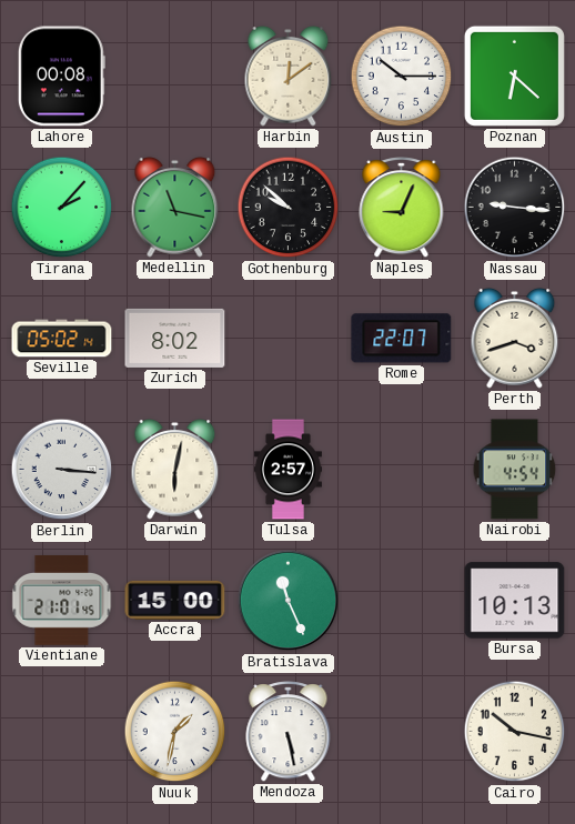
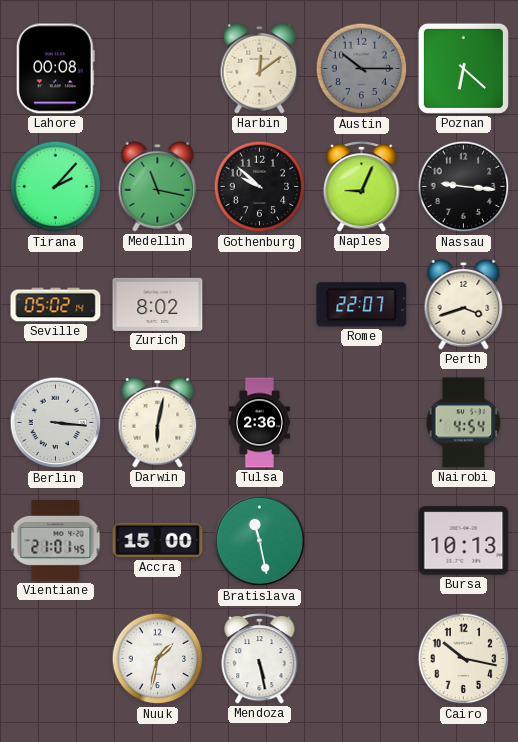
Austin dial: white -> grey
Tulsa: 2:57 -> 2:36
Bratislava: 11:26 -> 11:28
